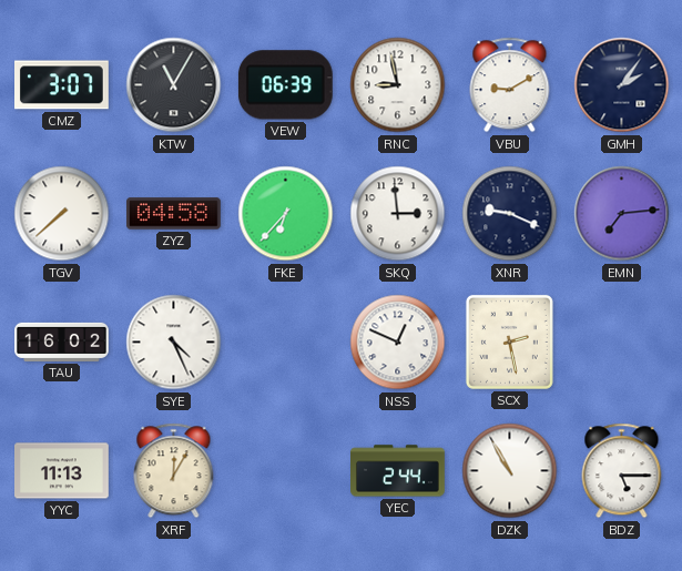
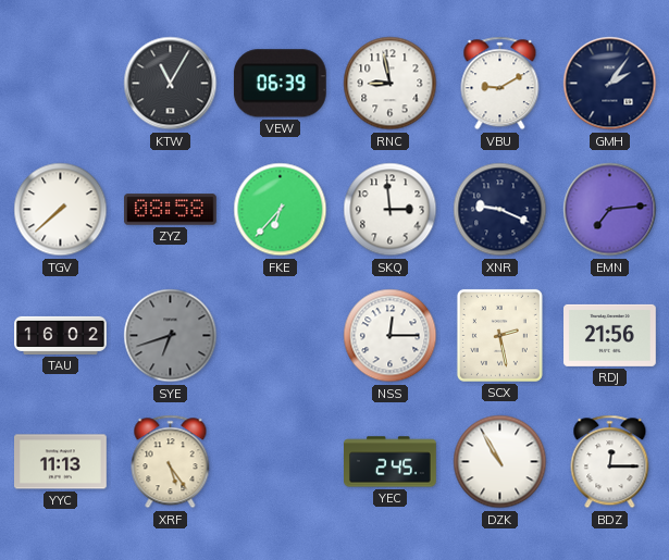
CMZ: 3:07 -> none
ZYZ: 04:58 -> 08:58
SYE: 4:26 -> 6:42
SYE dial: white -> grey
NSS: 12:49 -> 12:15
RDJ: none -> 21:56
XRF: 12:05 -> 5:24
YEC: 2:44 -> 2:45
BDZ: 5:15 -> 12:15
